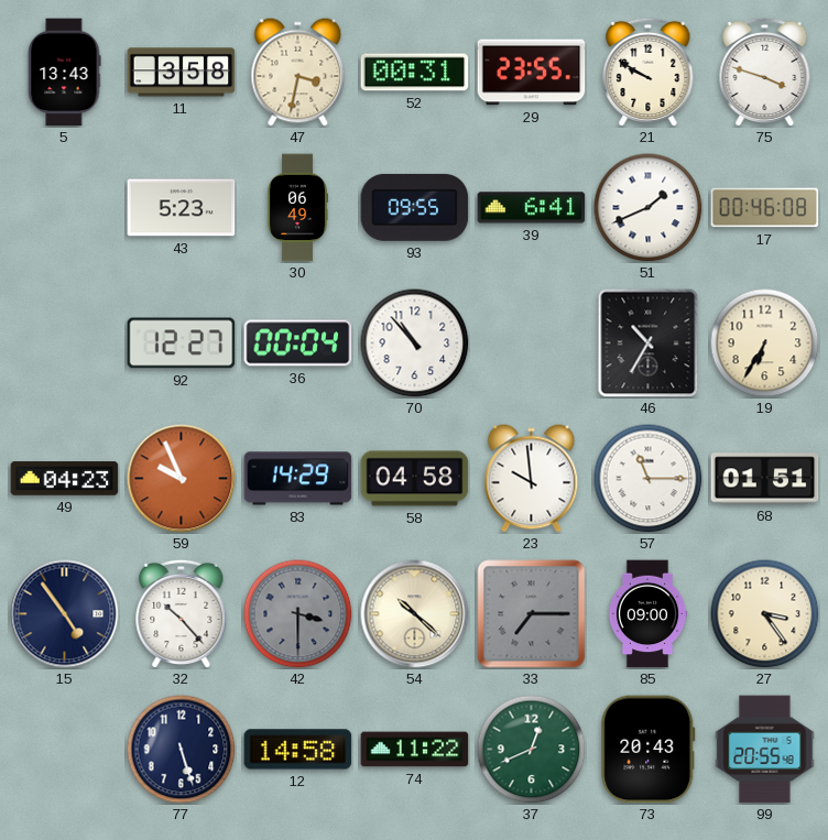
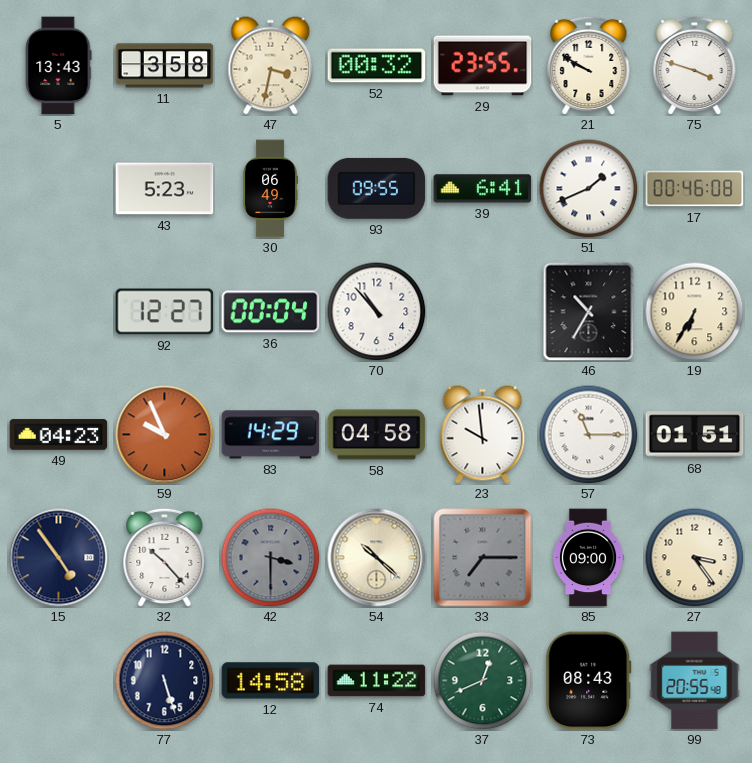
52: 00:31 -> 00:32
73: 20:43 -> 08:43
